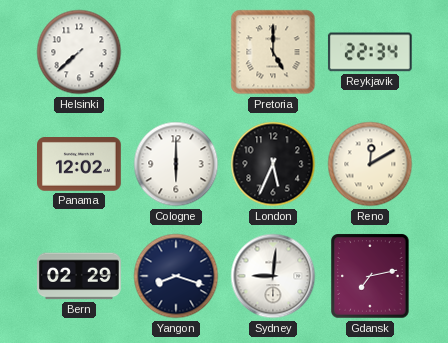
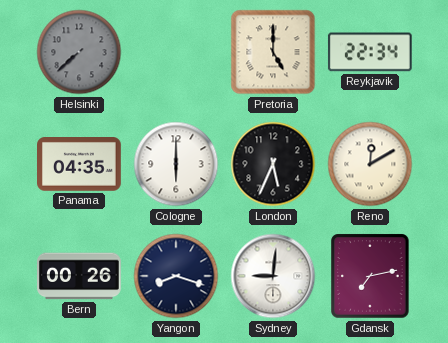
Helsinki dial: white -> grey
Panama: 12:02 -> 04:35
Bern: 02:29 -> 00:26
